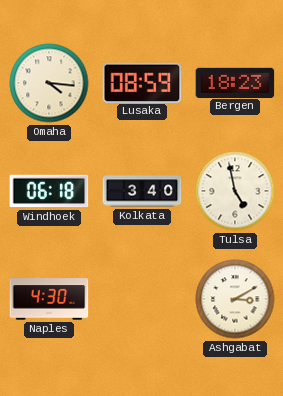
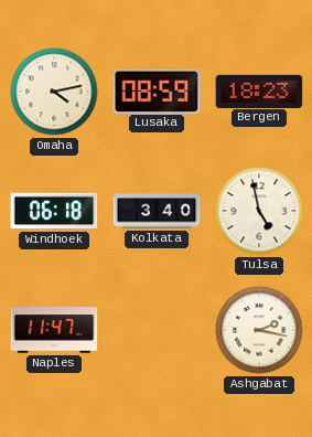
Omaha: 4:16 -> 4:13
Naples: 4:30 -> 11:47
Ashgabat: 3:10 -> 2:17
